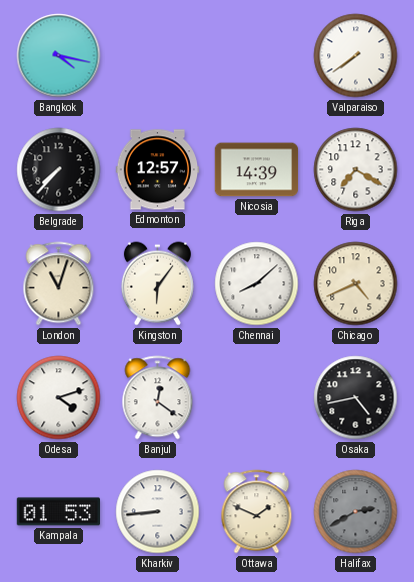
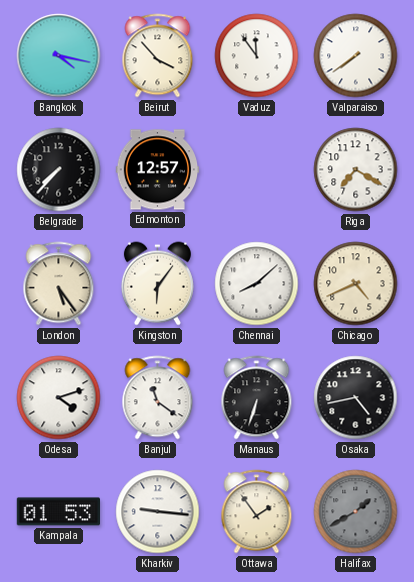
Beirut: none -> 3:53
Vaduz: none -> 11:54
Nicosia: 14:39 -> none
London: 11:03 -> 5:24
Banjul: 12:21 -> 11:21
Manaus: none -> 6:33
Kharkiv: 8:44 -> 9:16
Ottawa: 1:49 -> 1:54
Halifax: 2:40 -> 1:40
